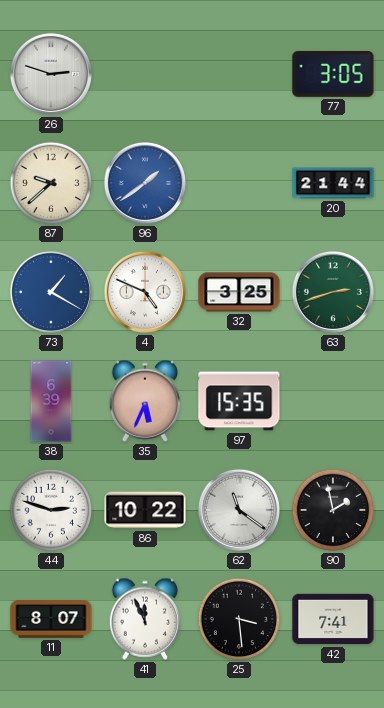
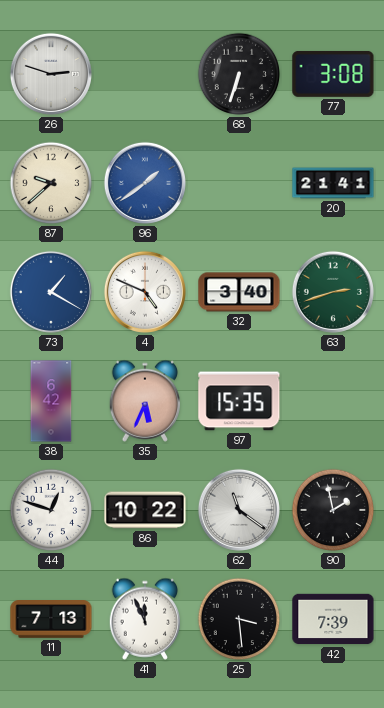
68: none -> 6:33
77: 3:05 -> 3:08
20: 21:44 -> 21:41
32: 3:25 -> 3:40
38: 6:39 -> 6:42
44: 2:48 -> 12:48
11: 8:07 -> 7:13
42: 7:41 -> 7:39
